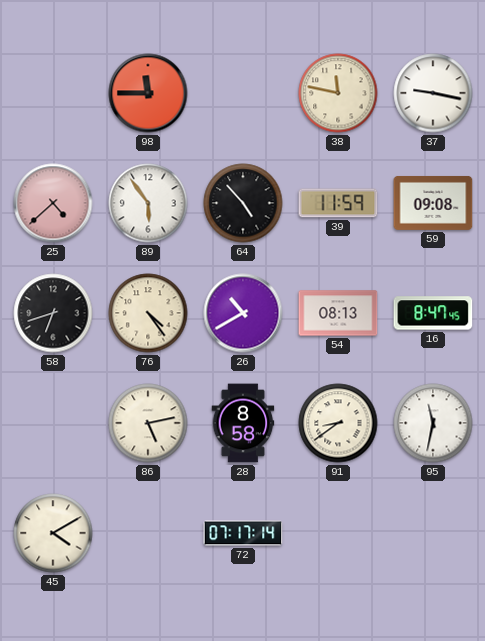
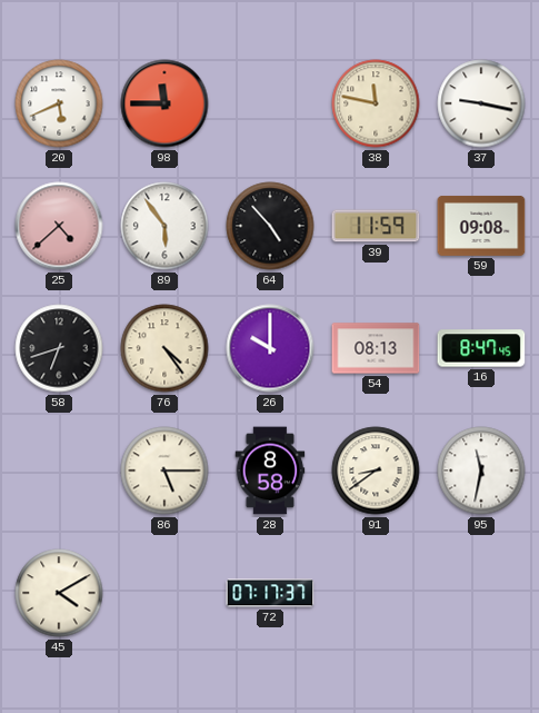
20: none -> 5:41
26: 10:40 -> 10:00
86: 5:13 -> 5:15
72: 07:17:14 -> 07:17:37
